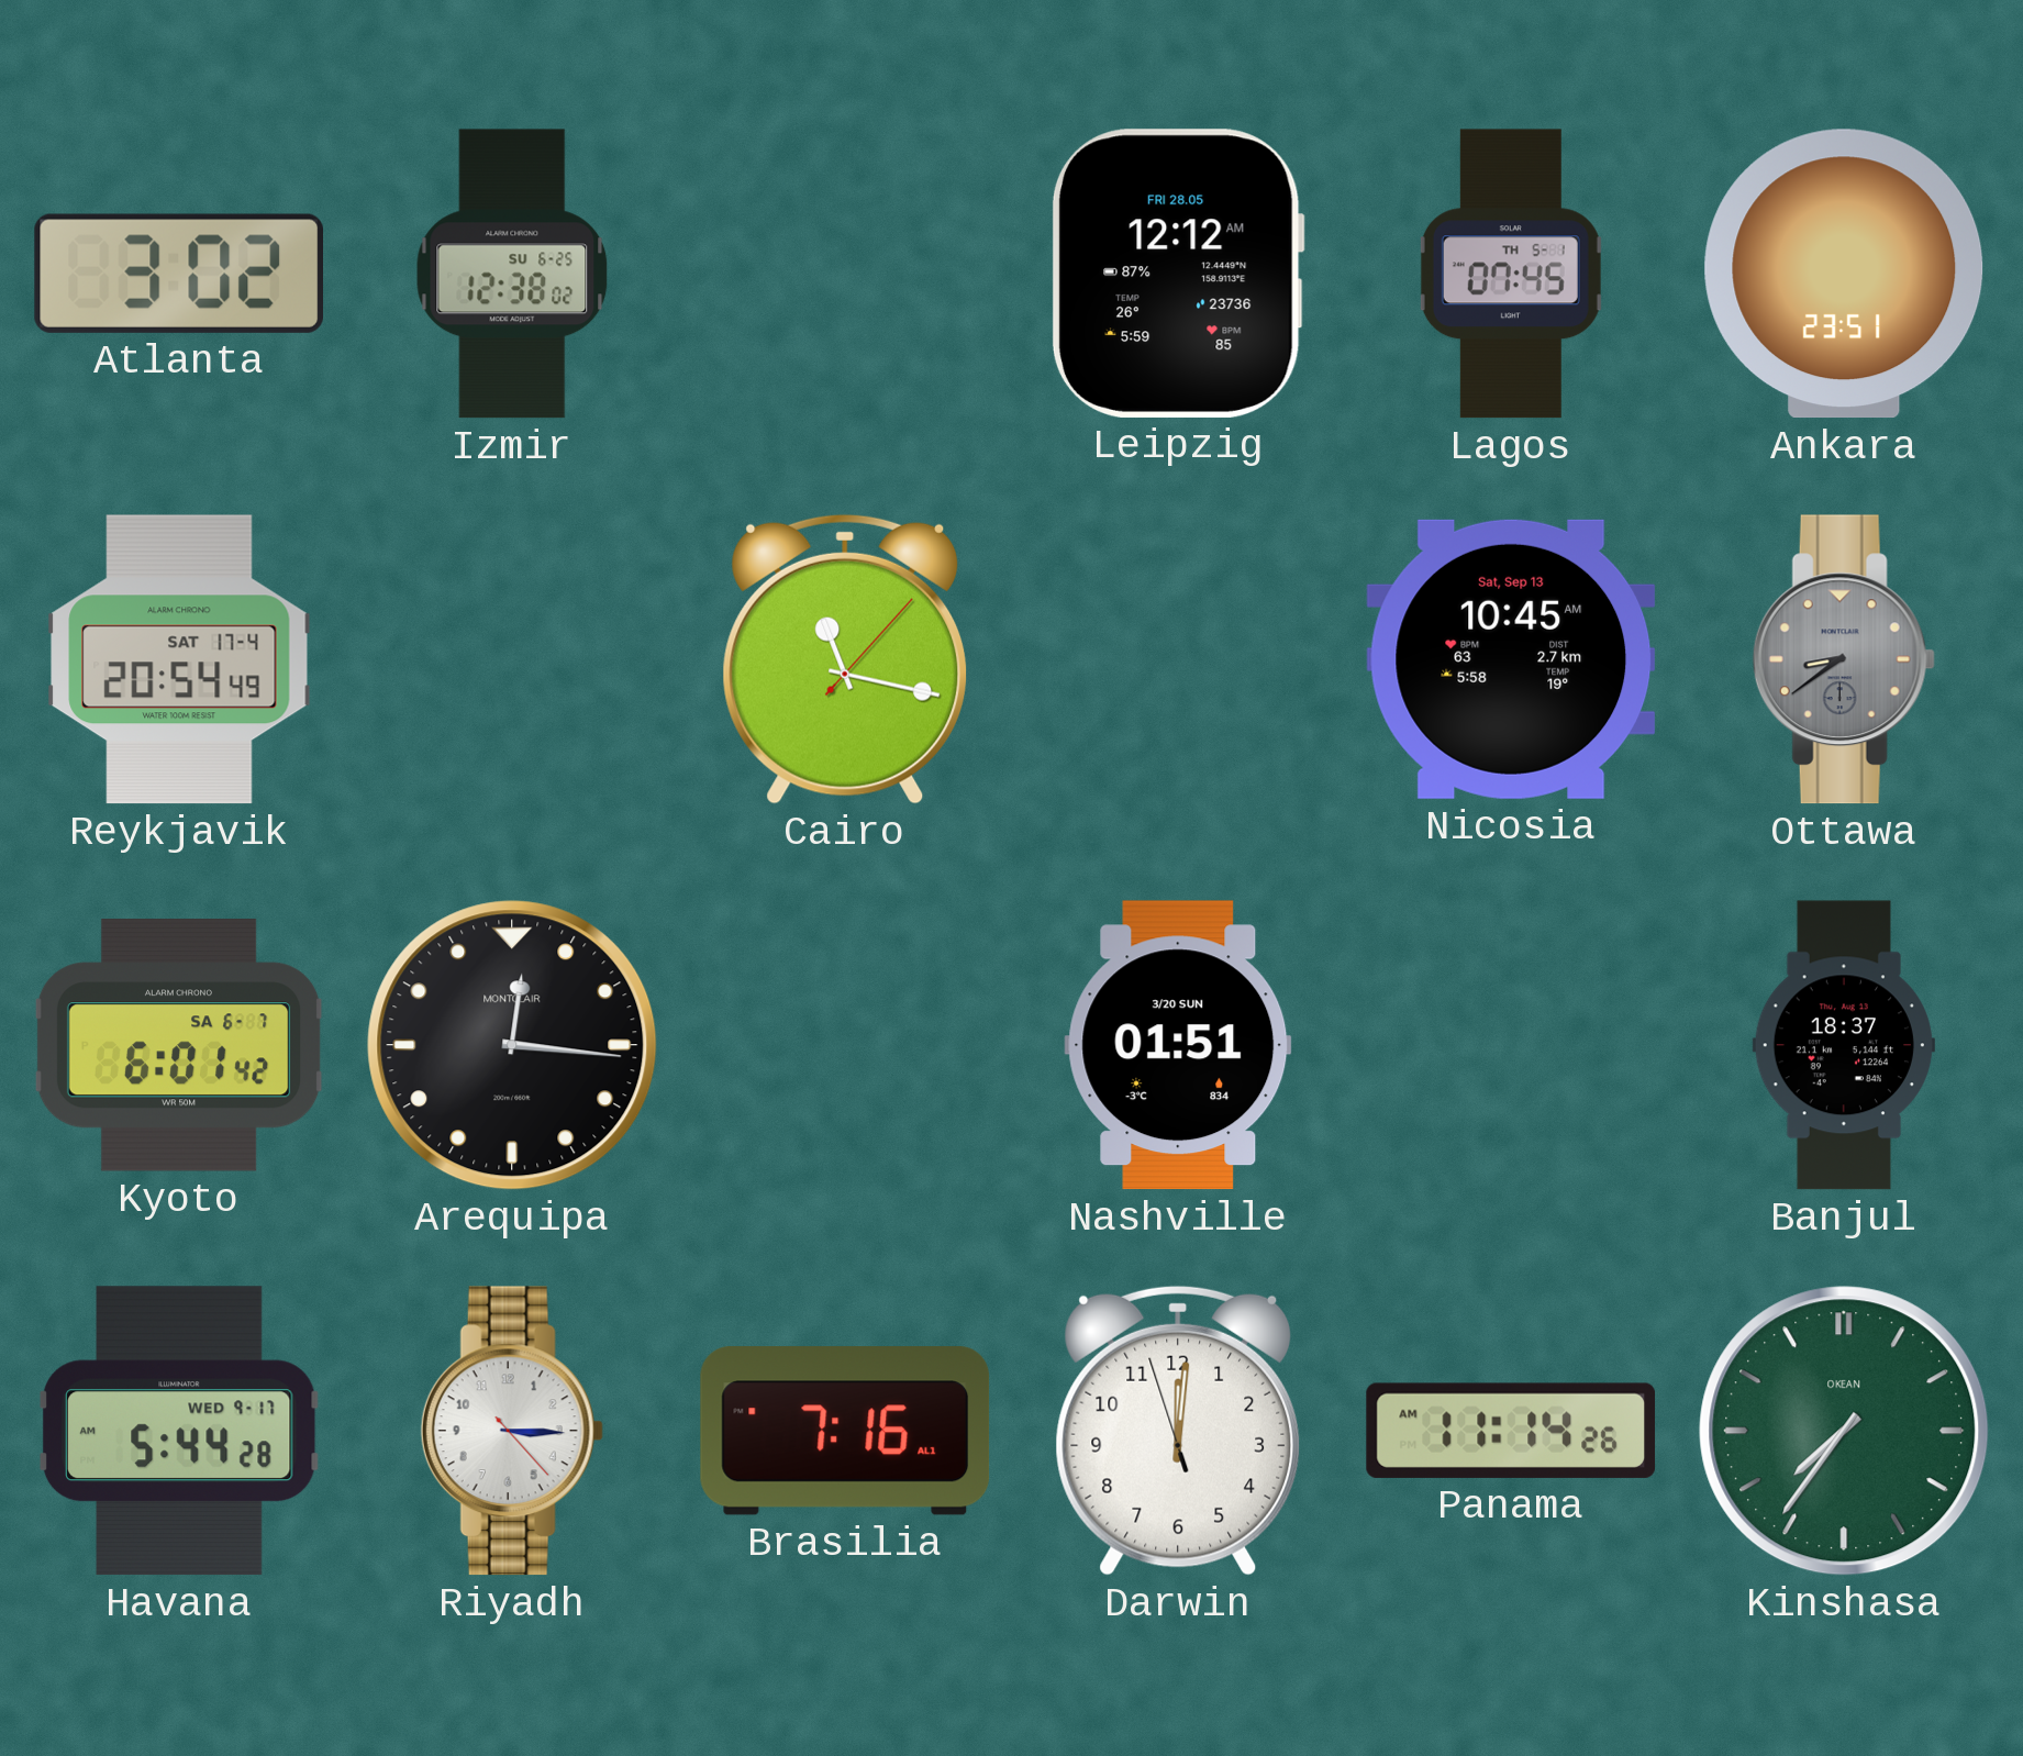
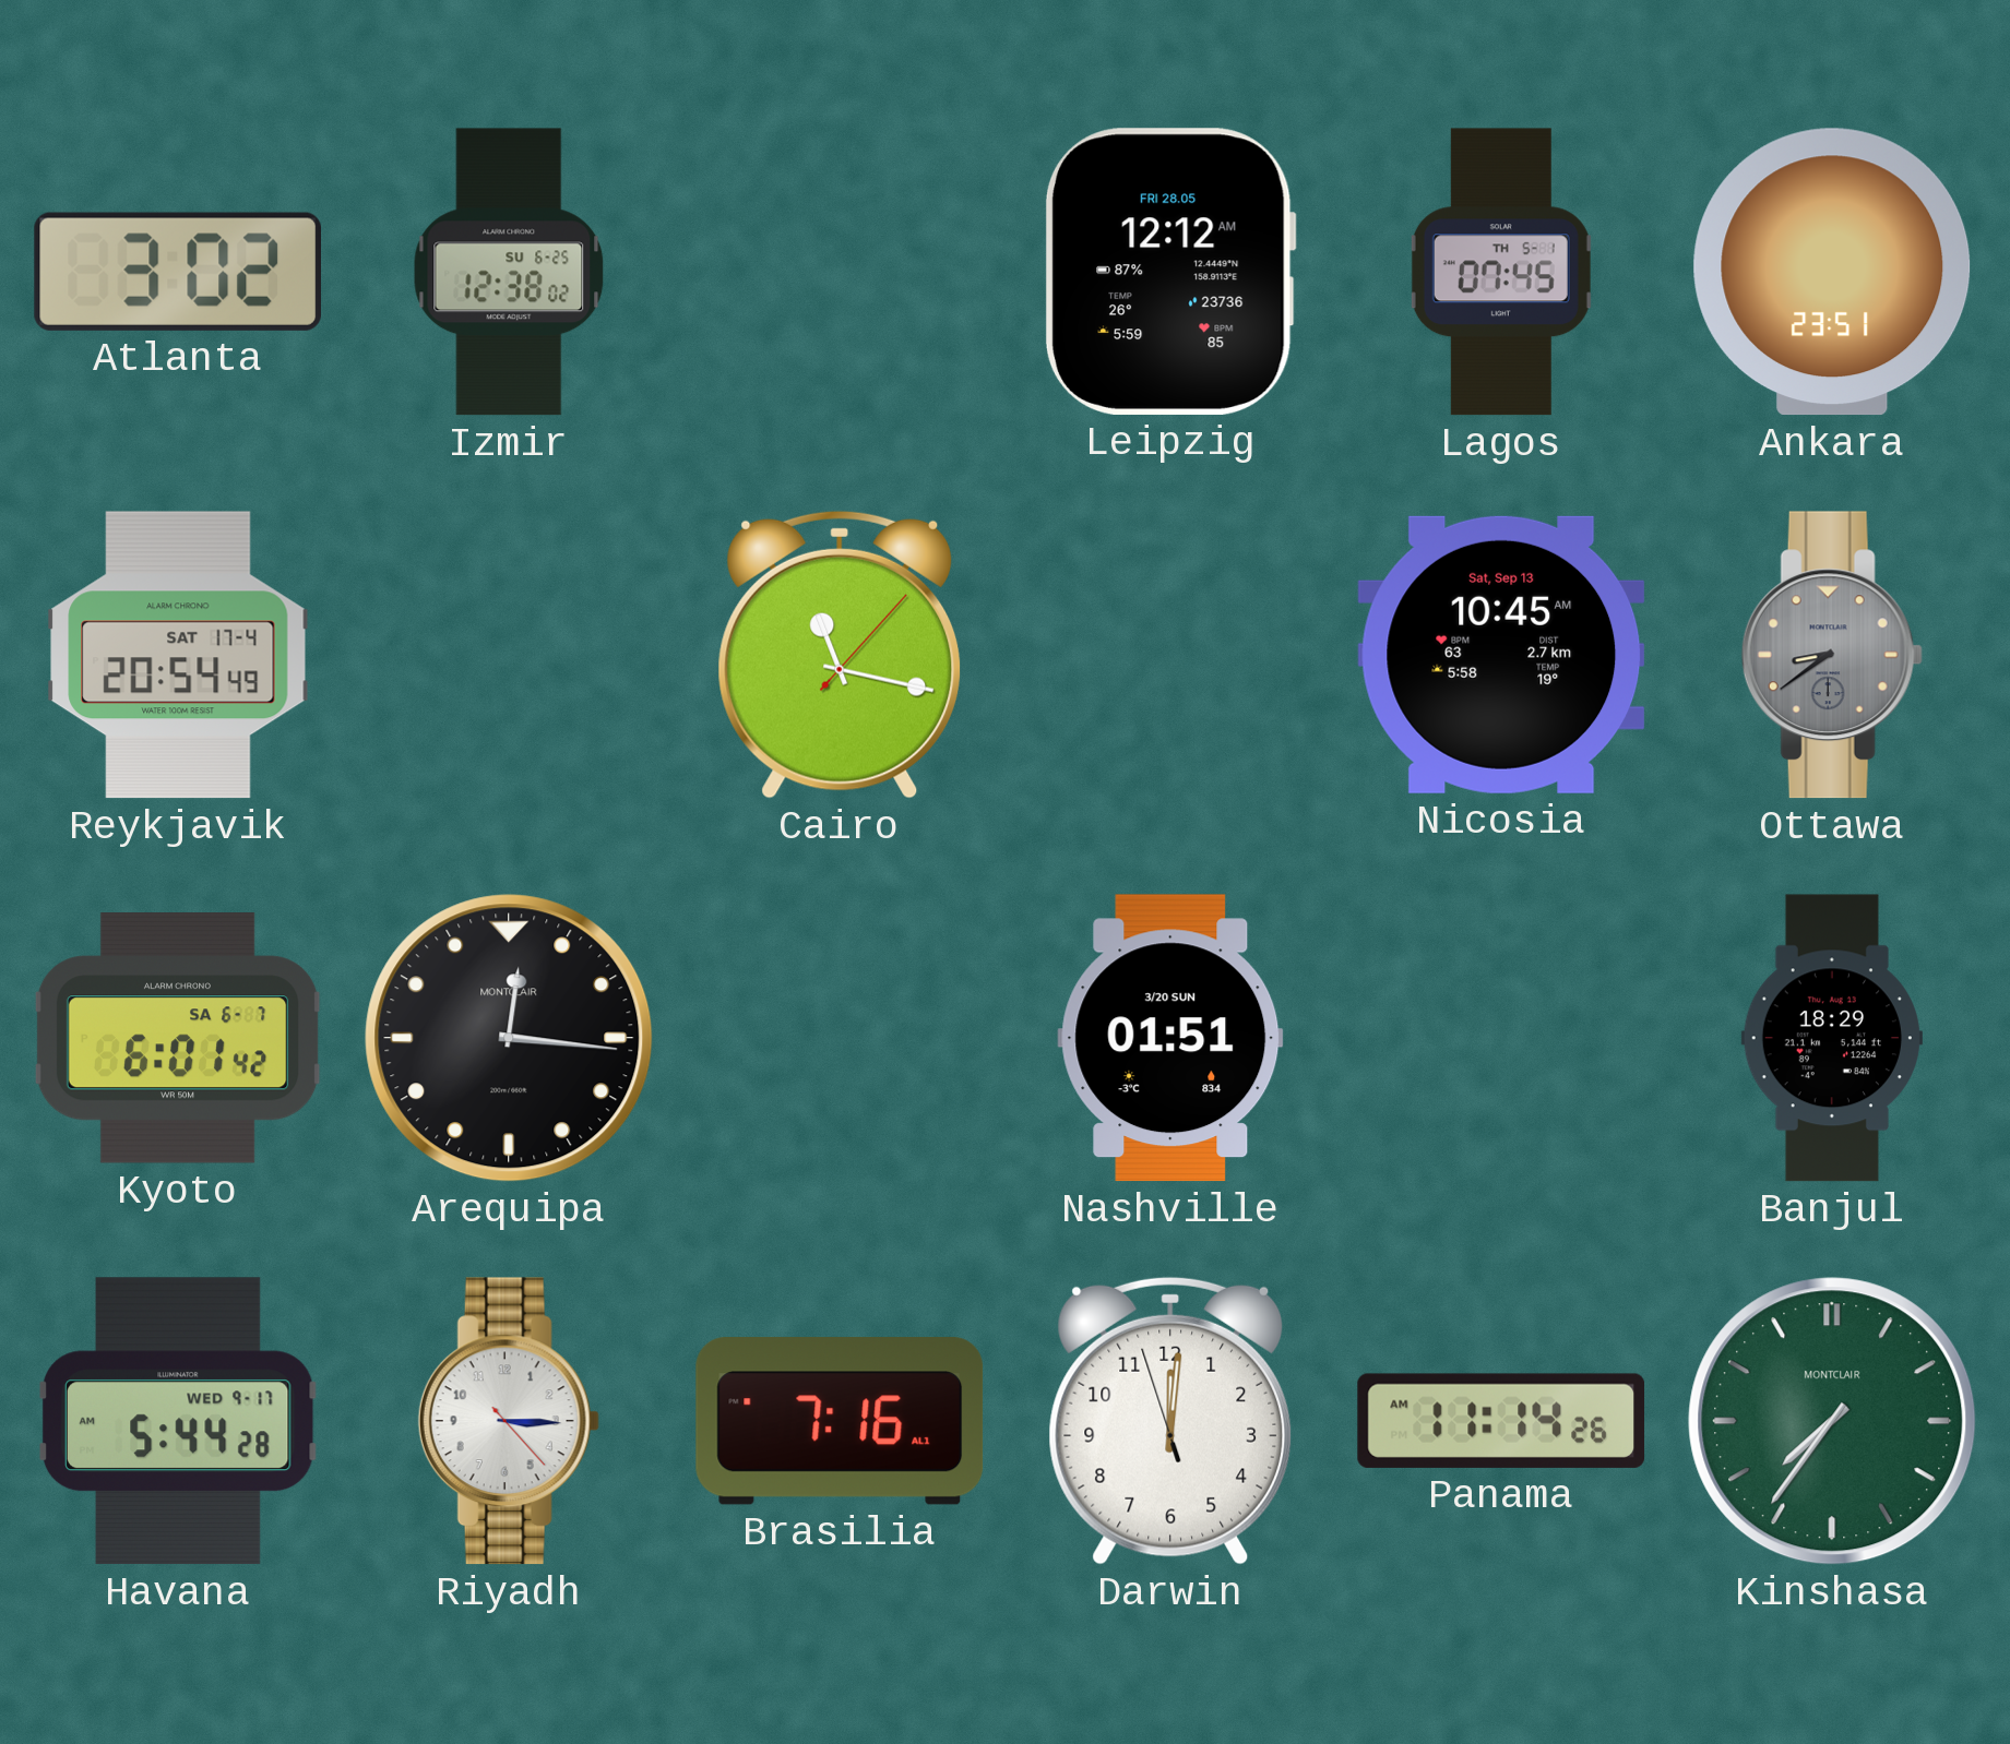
Banjul: 18:37 -> 18:29
Kinshasa brand: OKEAN -> MONTCLAIR
